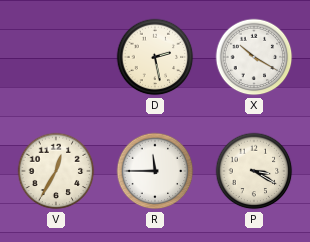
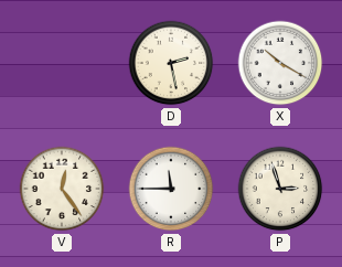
V: 12:35 -> 12:24
P: 3:20 -> 2:57
